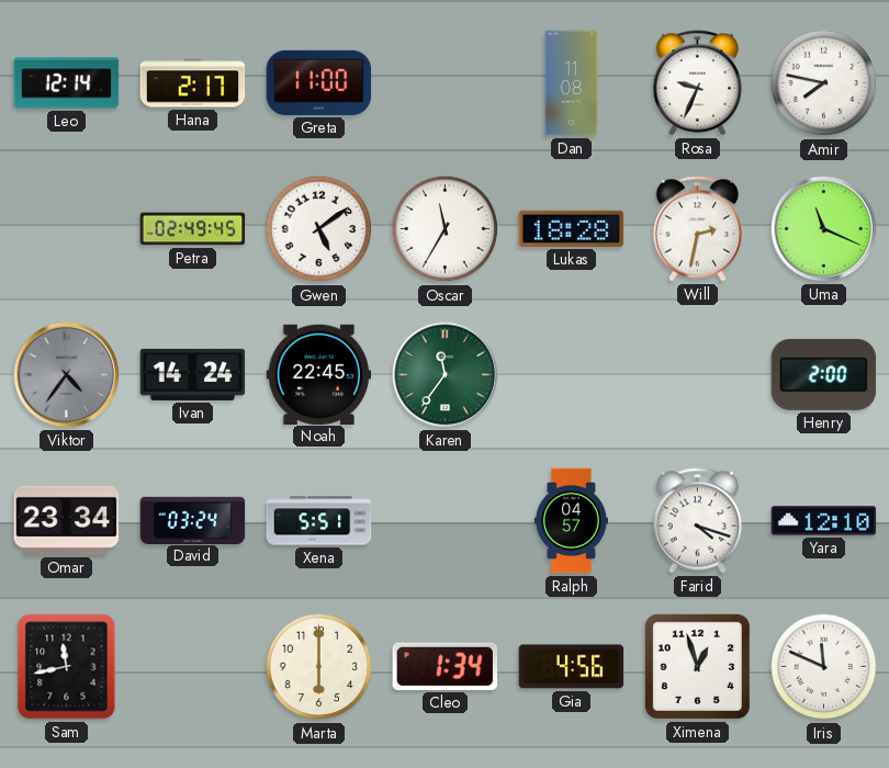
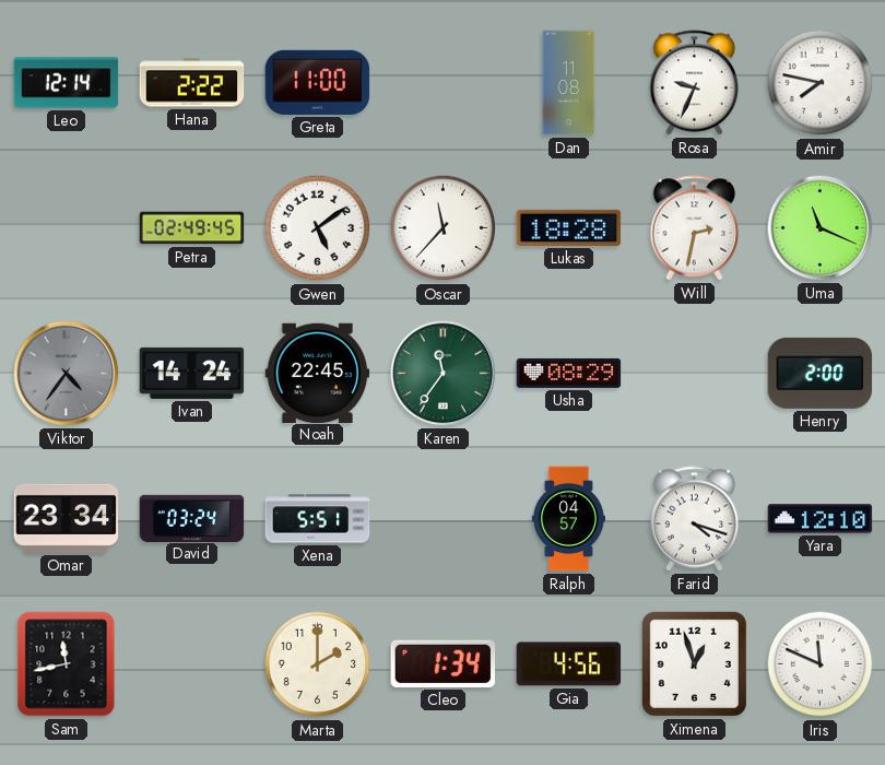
Hana: 2:17 -> 2:22
Oscar: 11:35 -> 11:37
Usha: none -> 08:29
Marta: 6:00 -> 2:00
